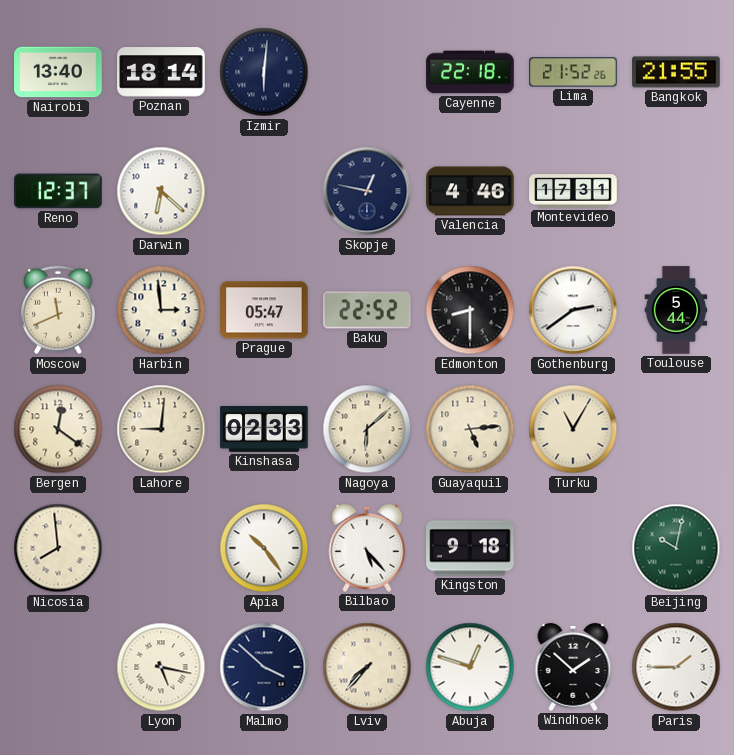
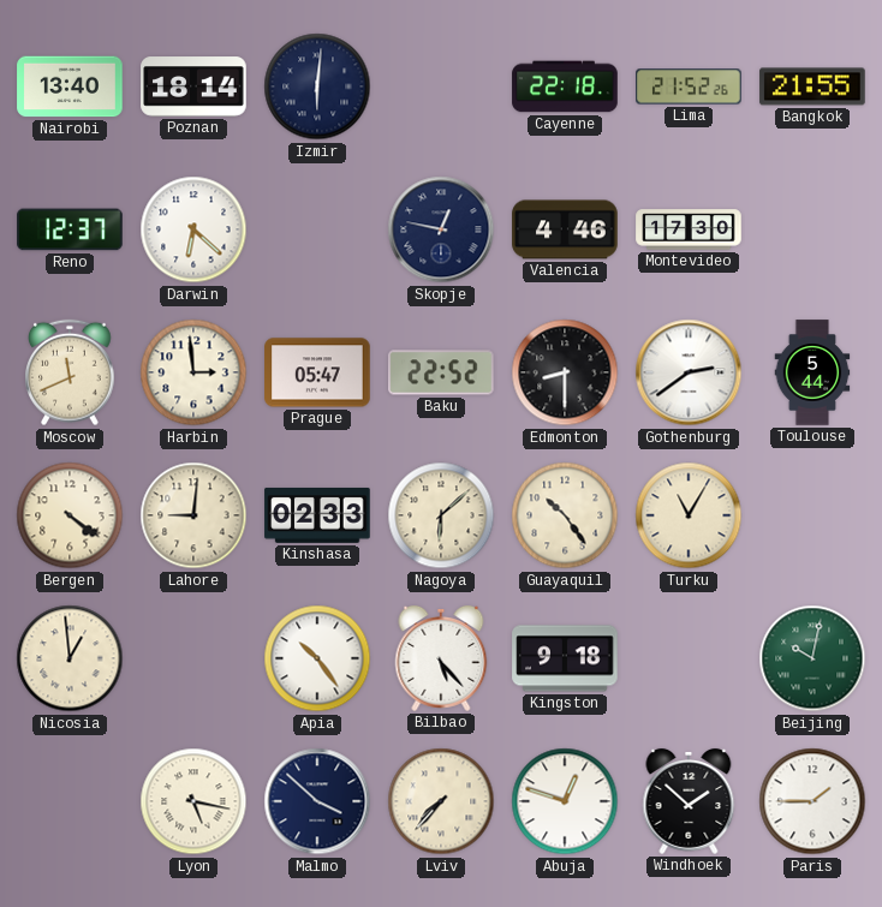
Montevideo: 17:31 -> 17:30
Bergen: 12:21 -> 4:21
Guayaquil: 5:14 -> 10:24
Nicosia: 7:59 -> 12:59
